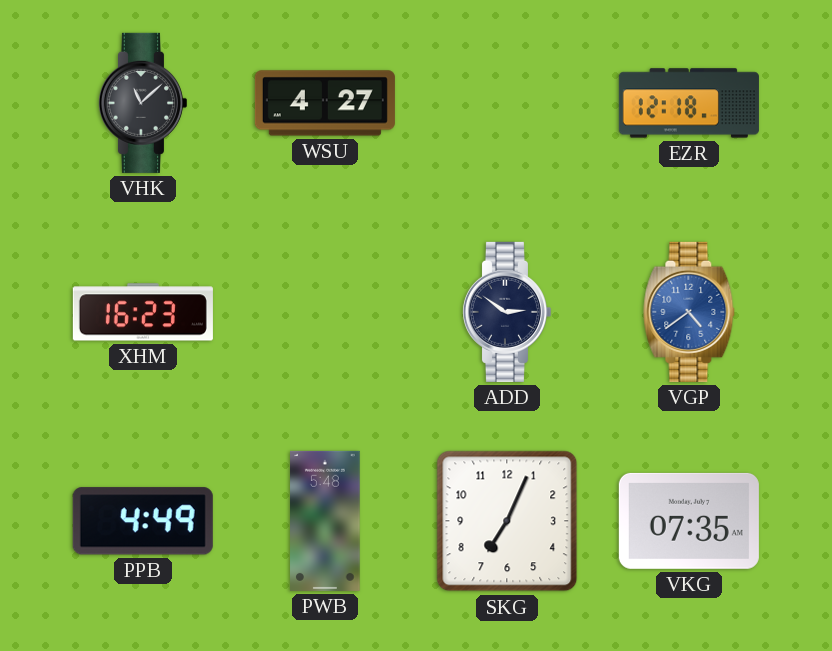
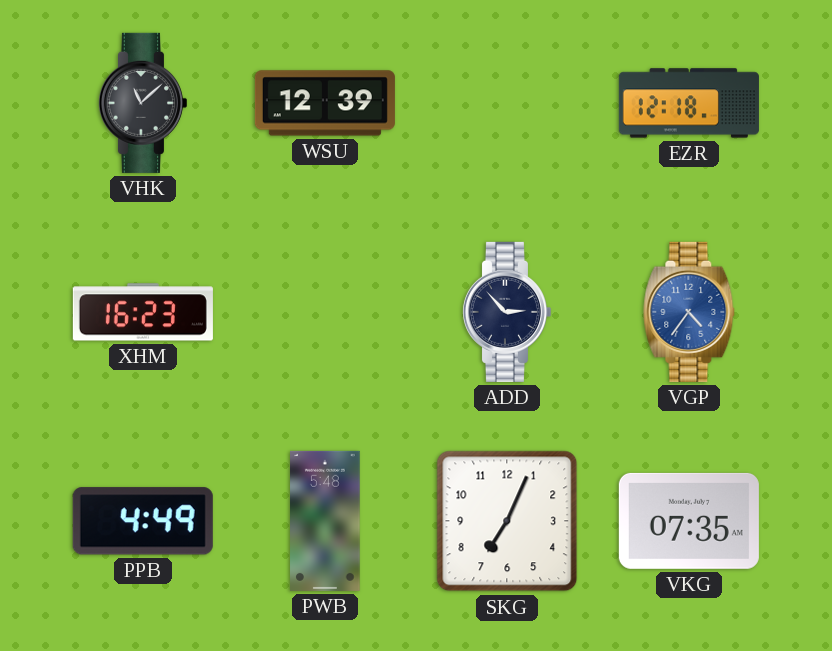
WSU: 4:27 -> 12:39
ADD: 2:51 -> 2:53
VGP: 4:39 -> 4:36
